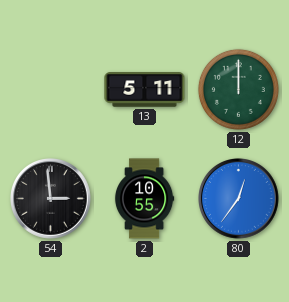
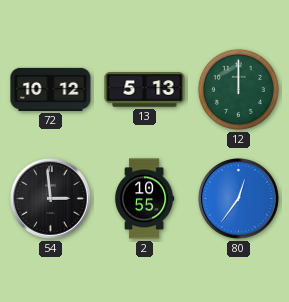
72: none -> 10:12
13: 5:11 -> 5:13
